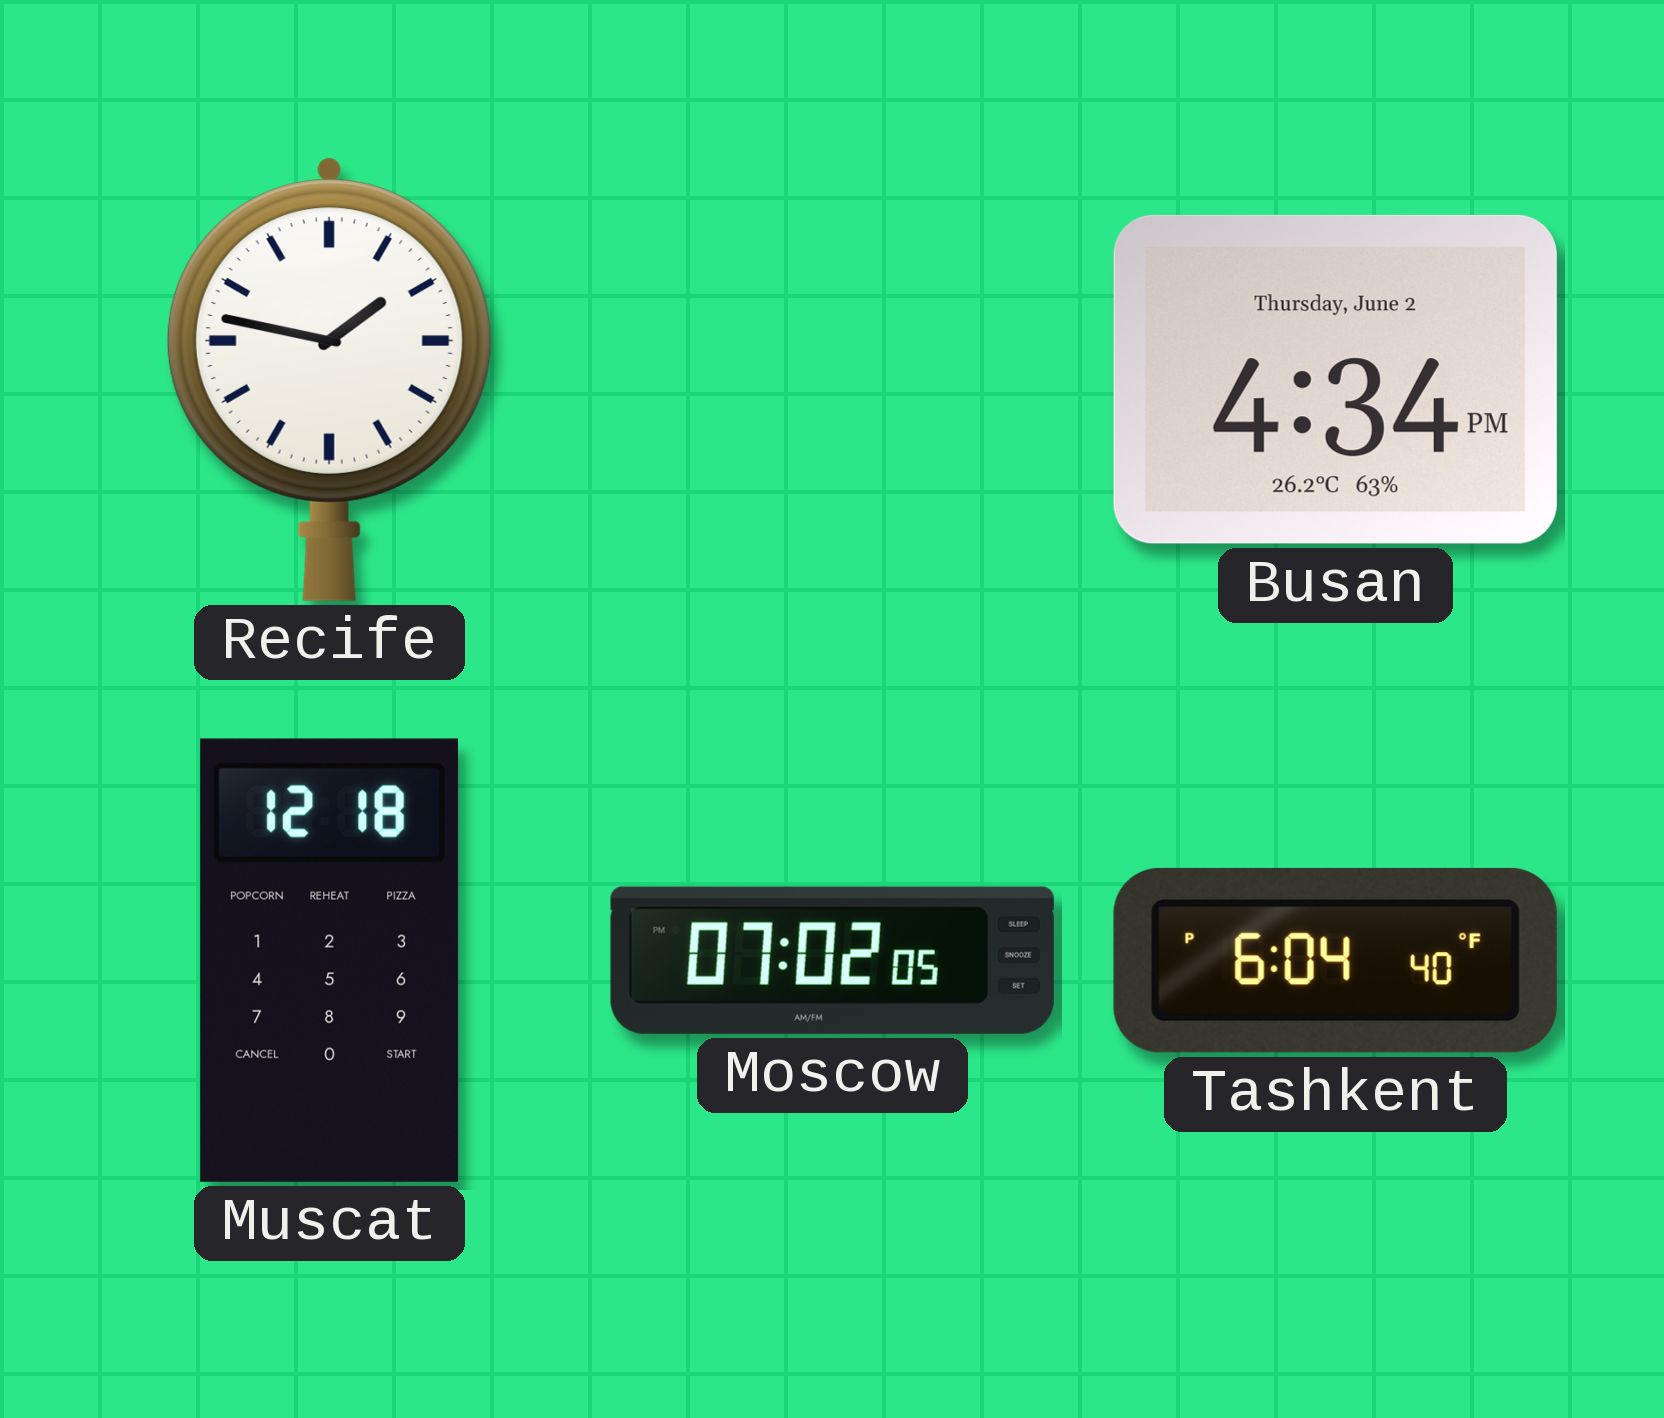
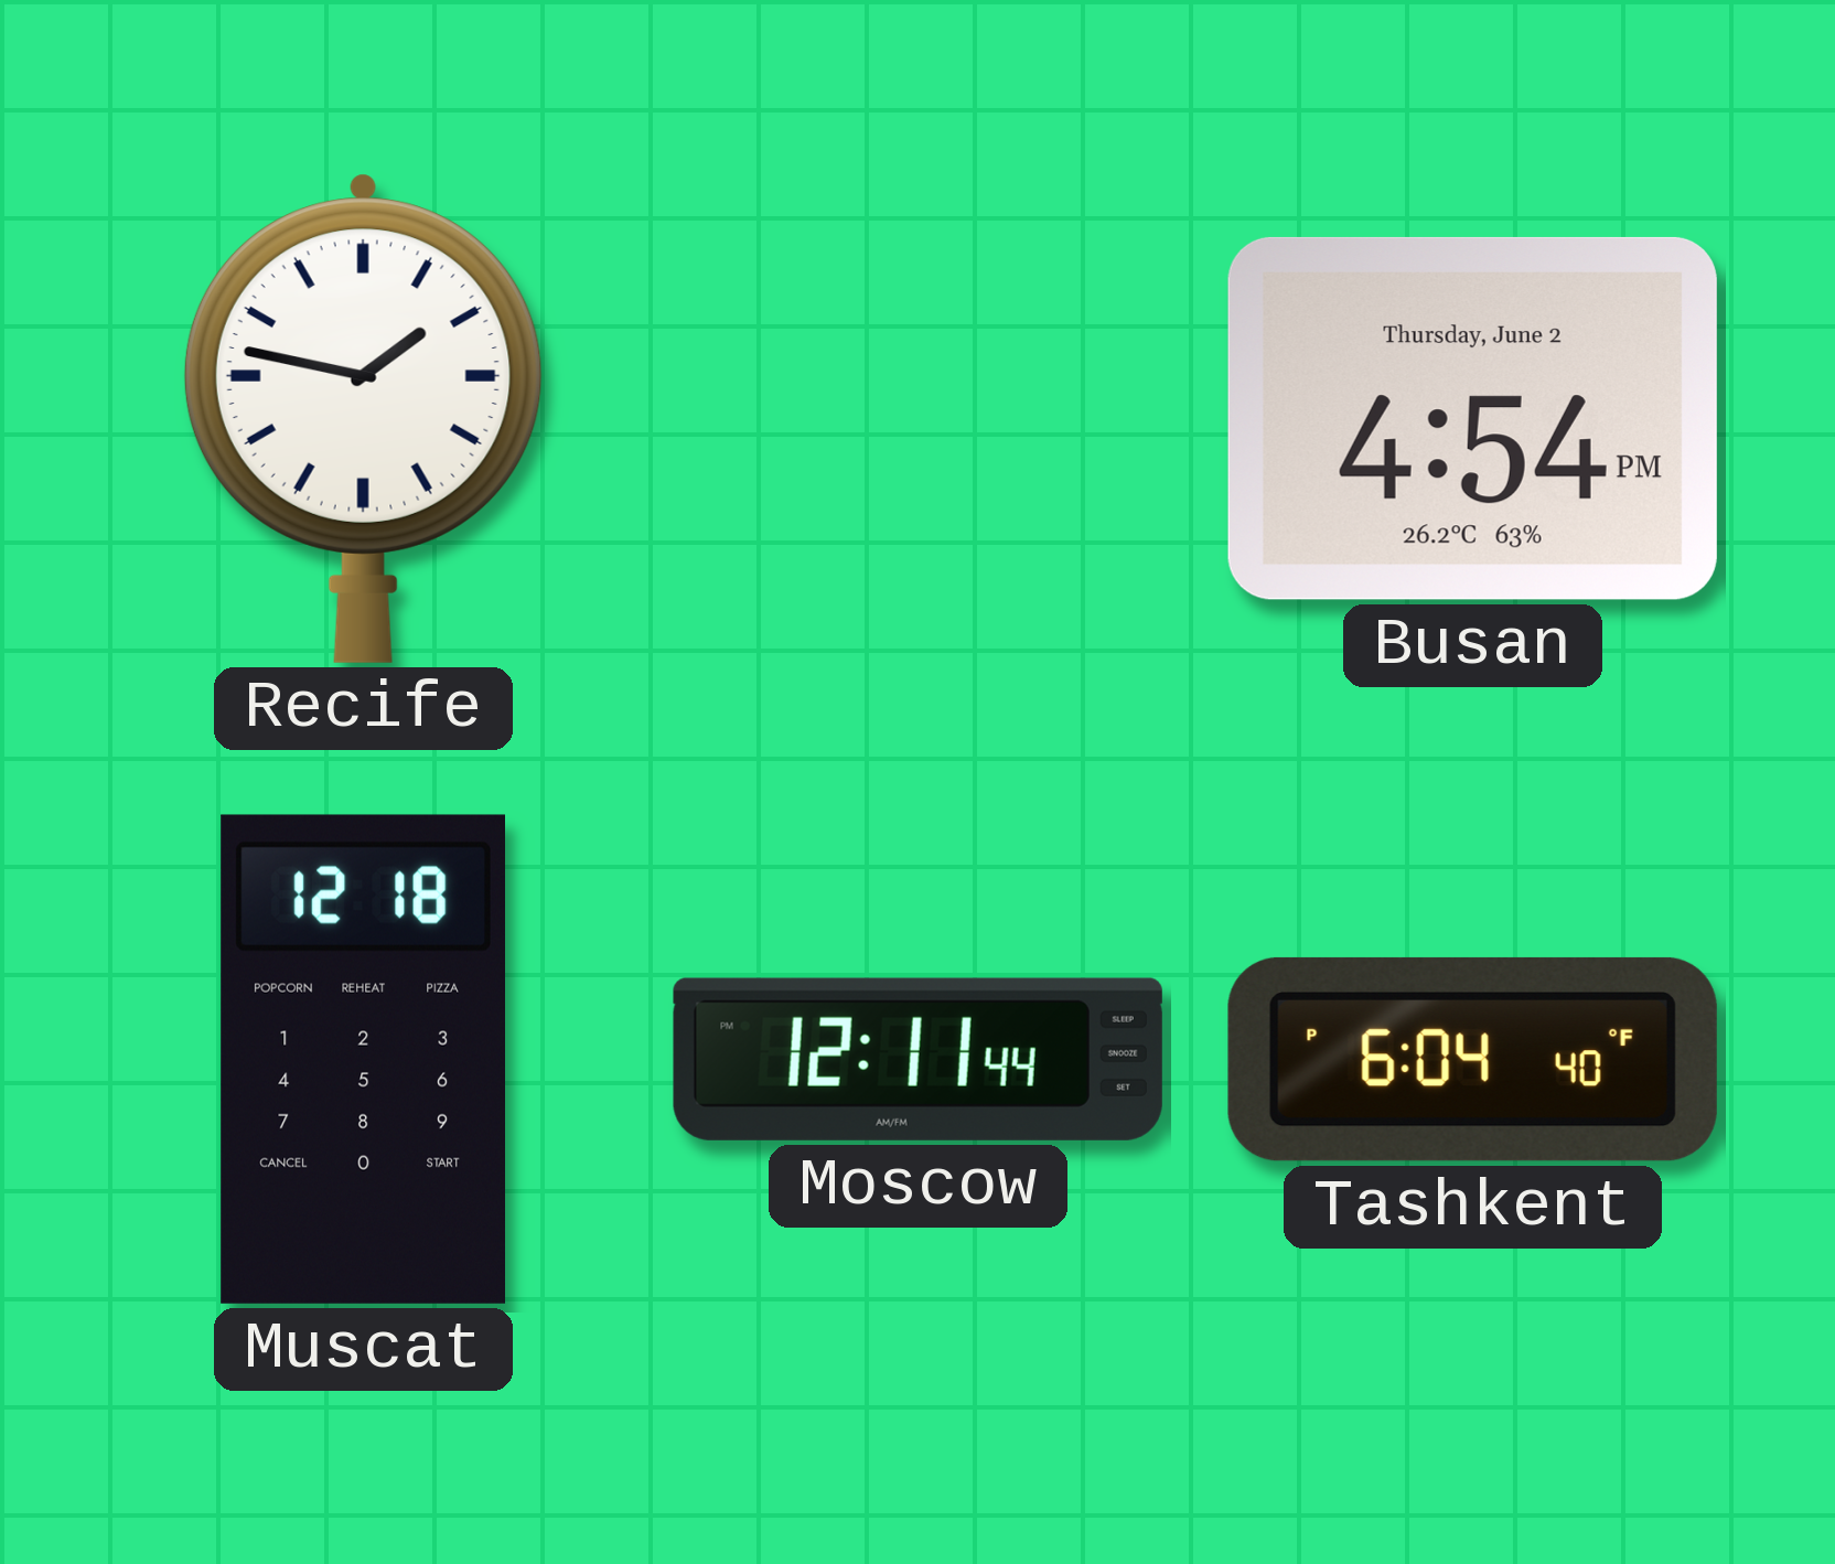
Busan: 4:34 -> 4:54
Moscow: 07:02 -> 12:11
